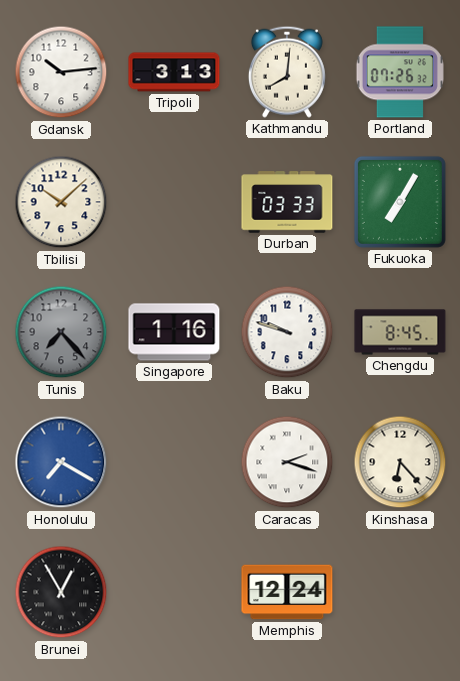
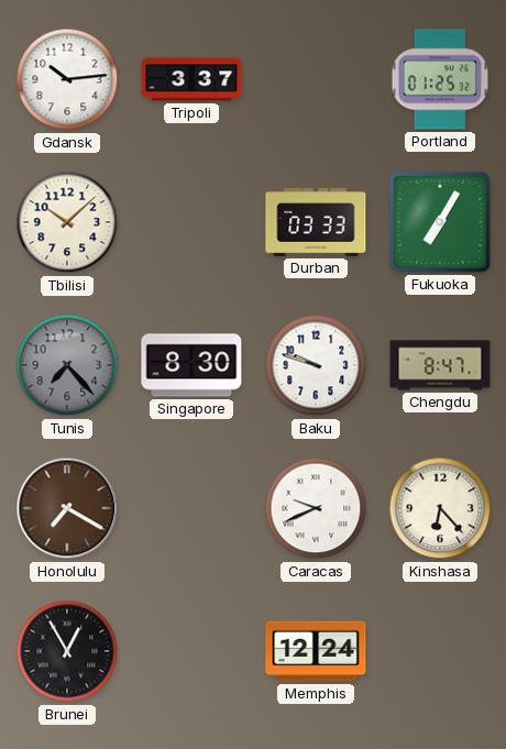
Tripoli: 3:13 -> 3:37
Kathmandu: 8:01 -> none
Portland: 07:26 -> 01:25
Singapore: 1:16 -> 8:30
Chengdu: 8:45 -> 8:47
Honolulu dial: blue -> brown
Caracas: 2:18 -> 9:41
